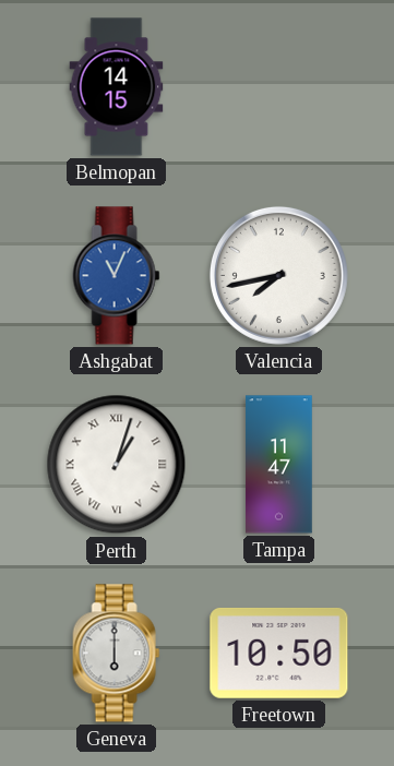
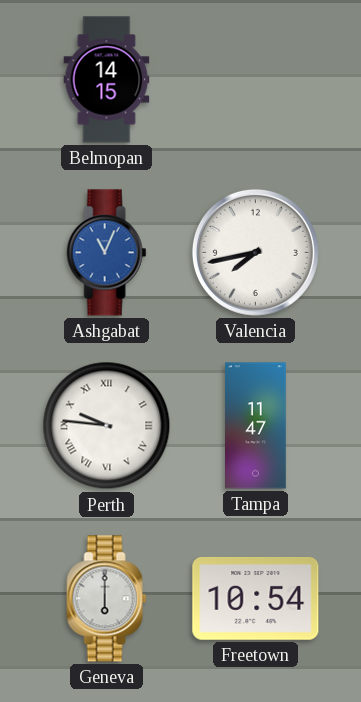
Perth: 1:03 -> 9:46
Freetown: 10:50 -> 10:54
